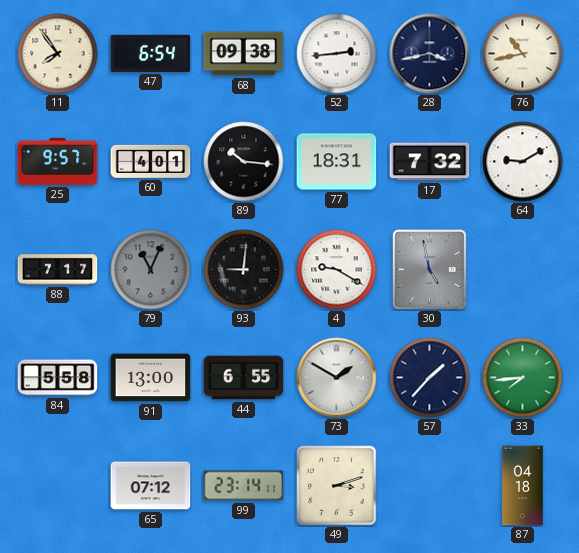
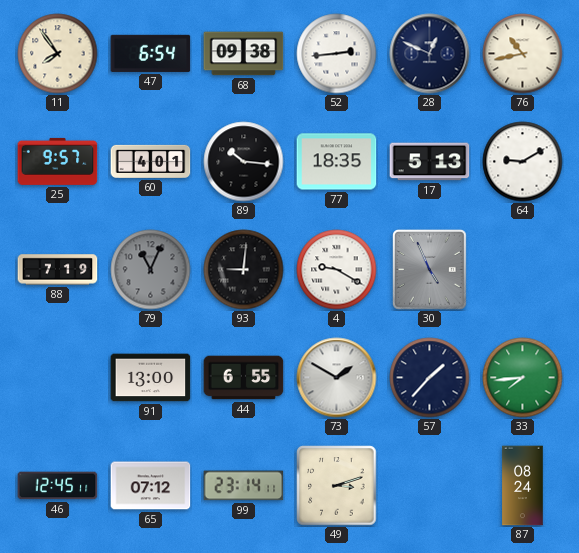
28: 3:43 -> 12:49
77: 18:31 -> 18:35
17: 7:32 -> 5:13
88: 7:17 -> 7:19
30: 4:58 -> 4:56
84: 5:58 -> none
46: none -> 12:45
87: 04:18 -> 08:24
